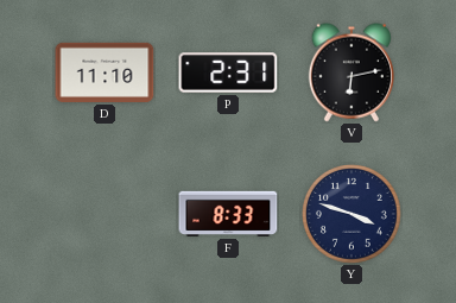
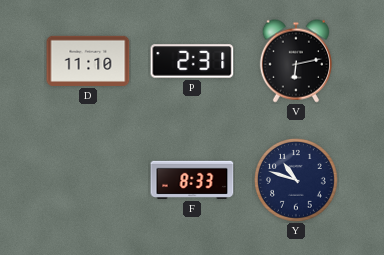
Y: 3:48 -> 10:48
